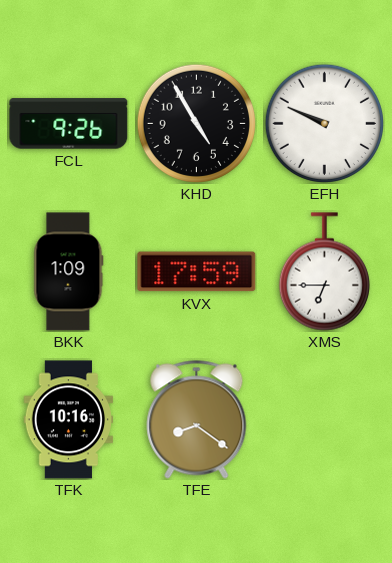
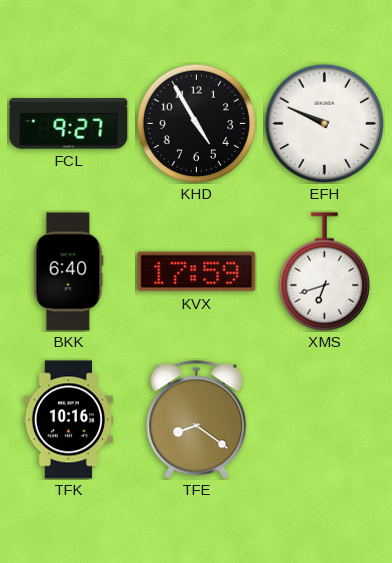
FCL: 9:26 -> 9:27
BKK: 1:09 -> 6:40
XMS: 6:45 -> 6:42
